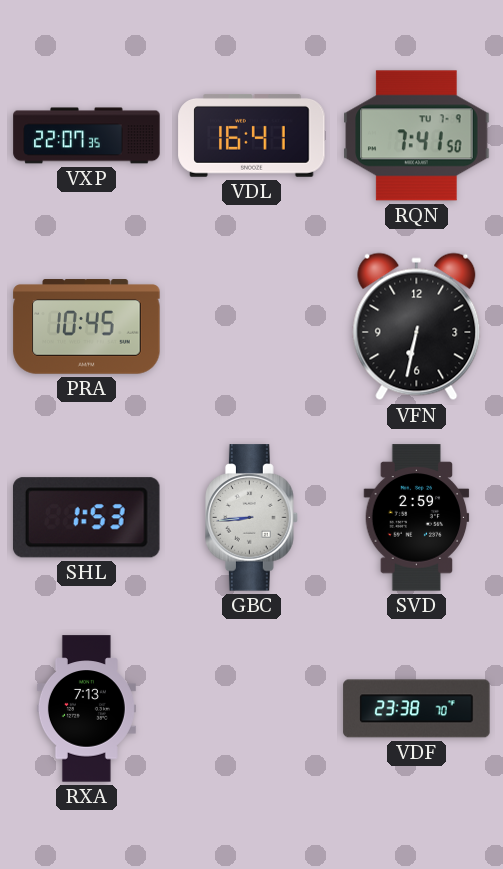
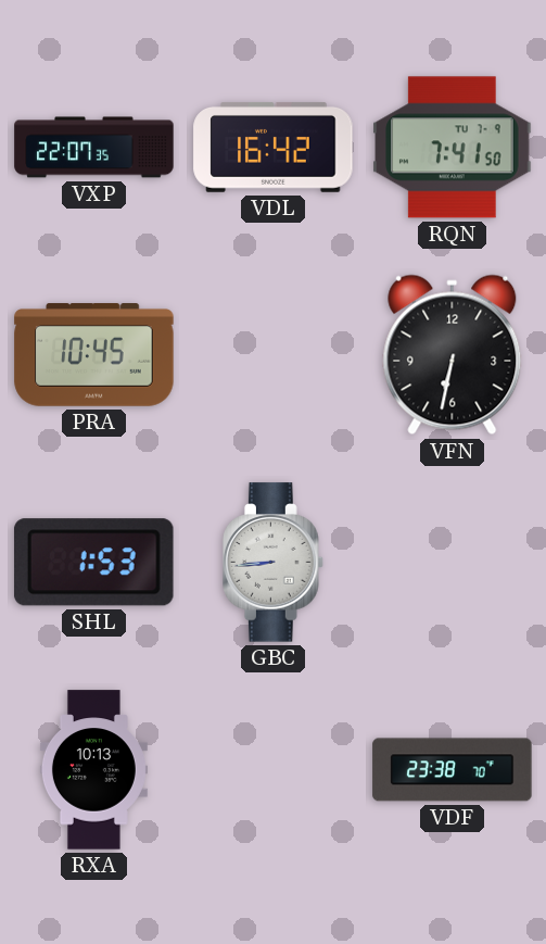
VDL: 16:41 -> 16:42
SVD: 2:59 -> none
RXA: 7:13 -> 10:13
